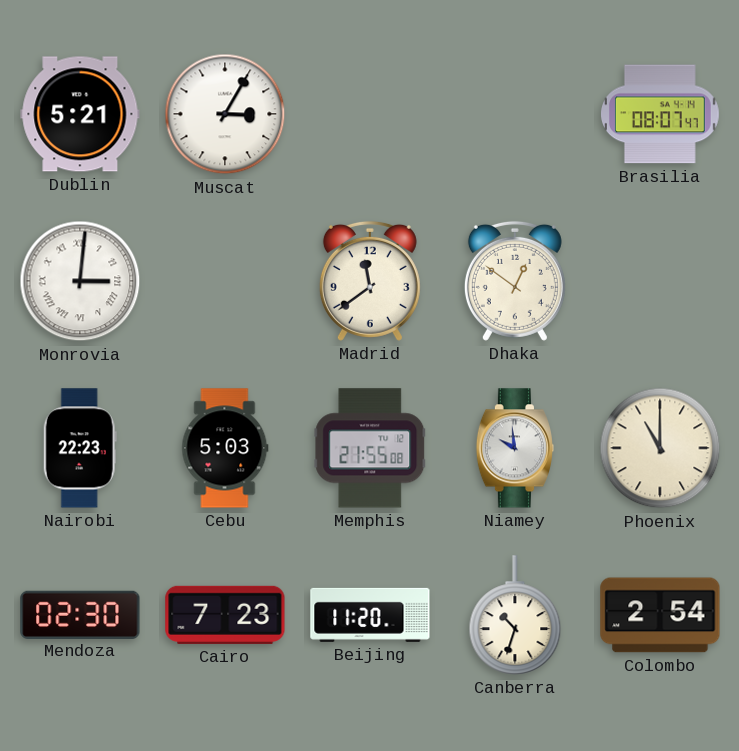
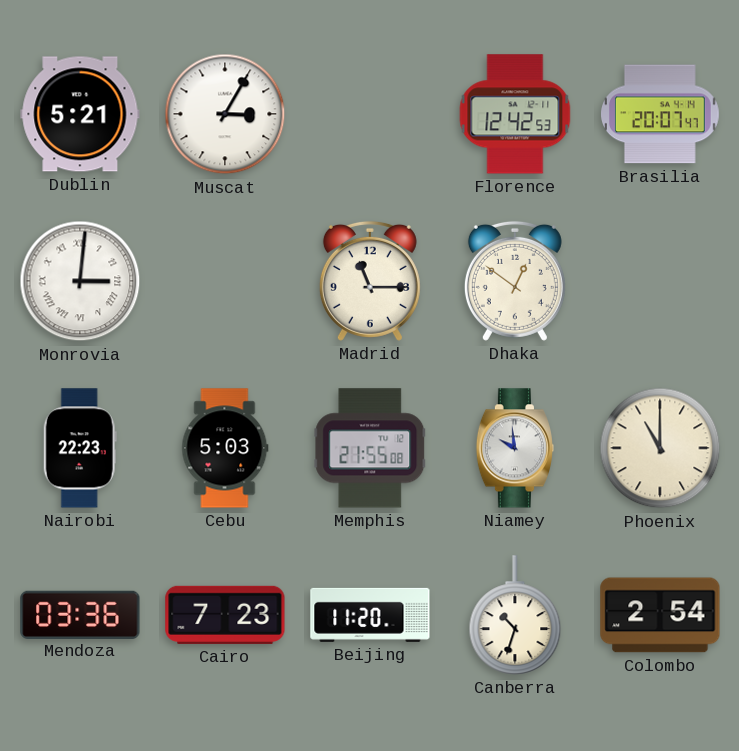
Florence: none -> 12:42
Brasilia: 08:07 -> 20:07
Madrid: 11:39 -> 11:15
Mendoza: 02:30 -> 03:36
